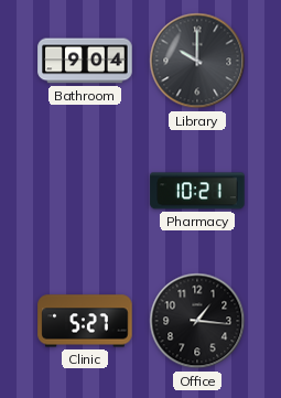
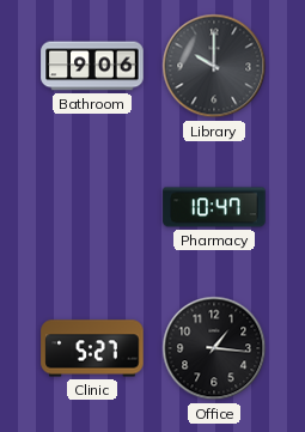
Bathroom: 9:04 -> 9:06
Pharmacy: 10:21 -> 10:47
